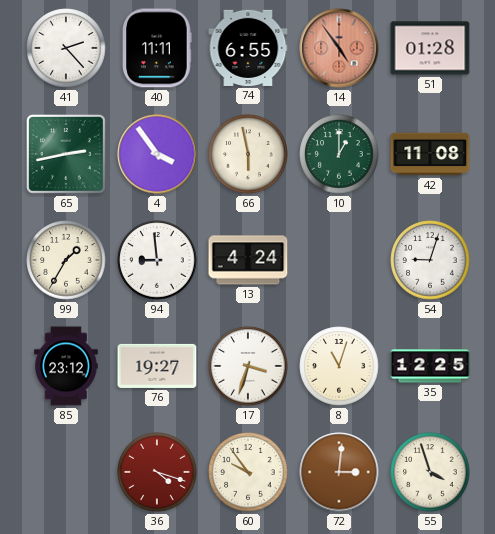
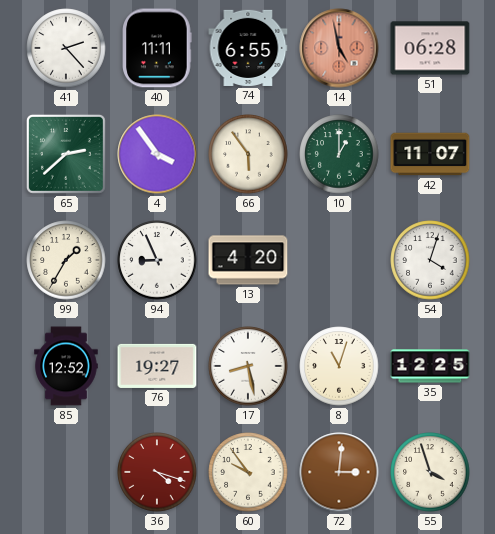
14: 4:54 -> 4:58
51: 01:28 -> 06:28
65: 2:43 -> 2:38
66: 5:58 -> 5:54
42: 11:08 -> 11:07
94: 8:59 -> 8:56
13: 4:24 -> 4:20
54: 9:03 -> 4:03
85: 23:12 -> 12:52
17: 3:33 -> 8:28
